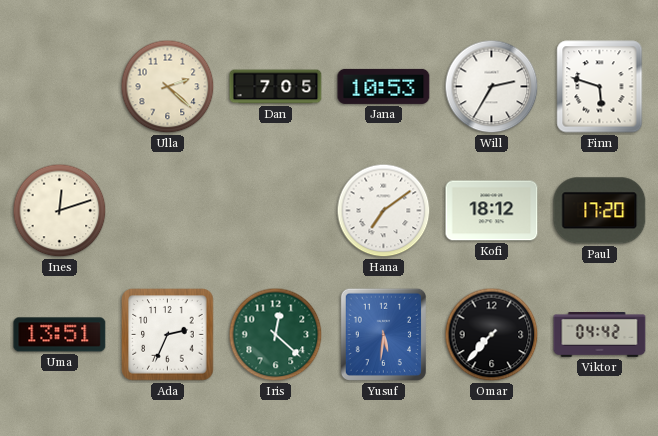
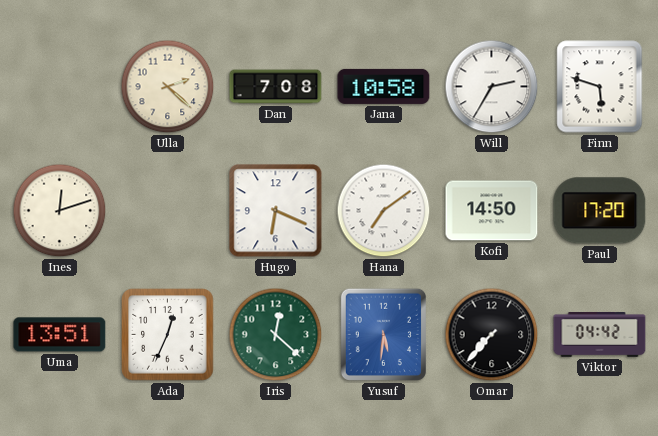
Dan: 7:05 -> 7:08
Jana: 10:53 -> 10:58
Hugo: none -> 6:19
Kofi: 18:12 -> 14:50
Ada: 2:34 -> 12:34
